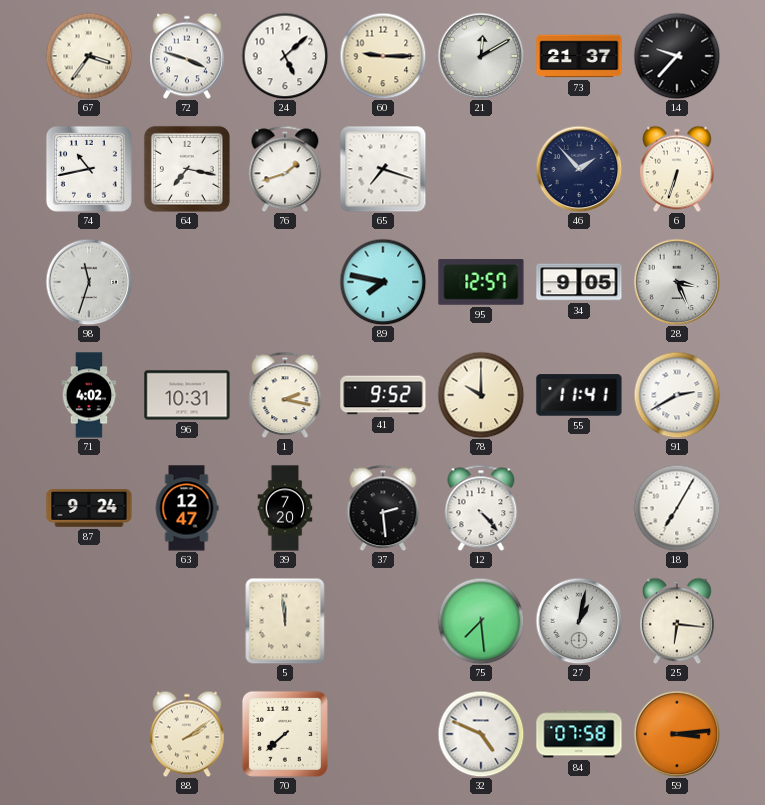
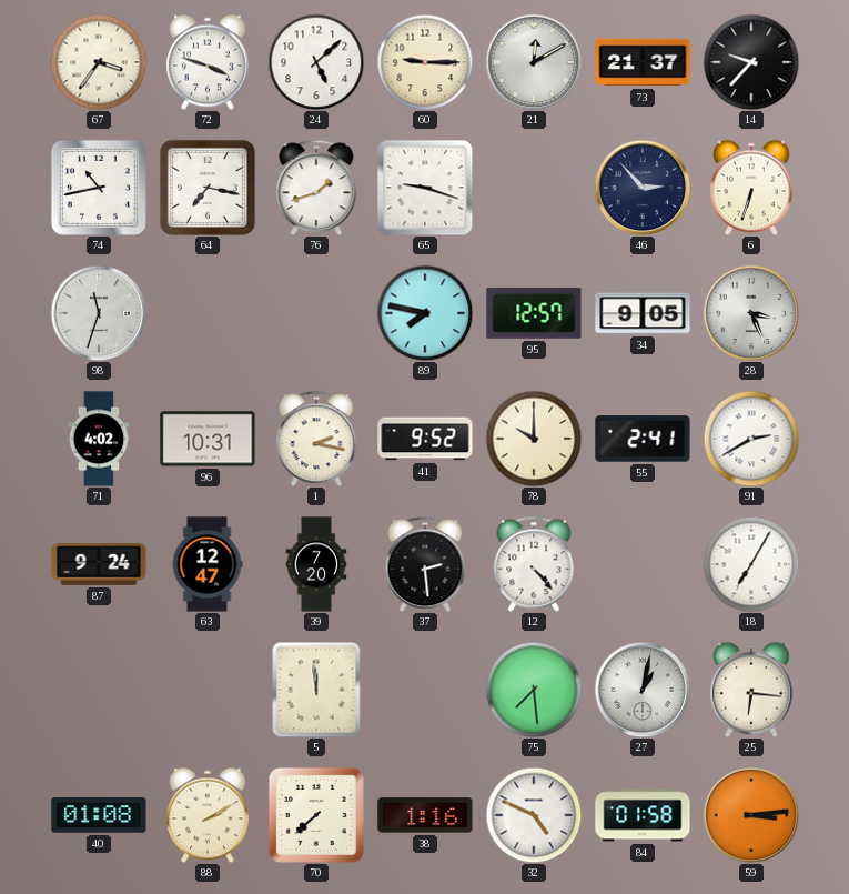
65: 7:18 -> 9:18
46: 1:53 -> 2:53
55: 11:41 -> 2:41
40: none -> 01:08
88: 2:09 -> 2:10
38: none -> 1:16
84: 07:58 -> 01:58
